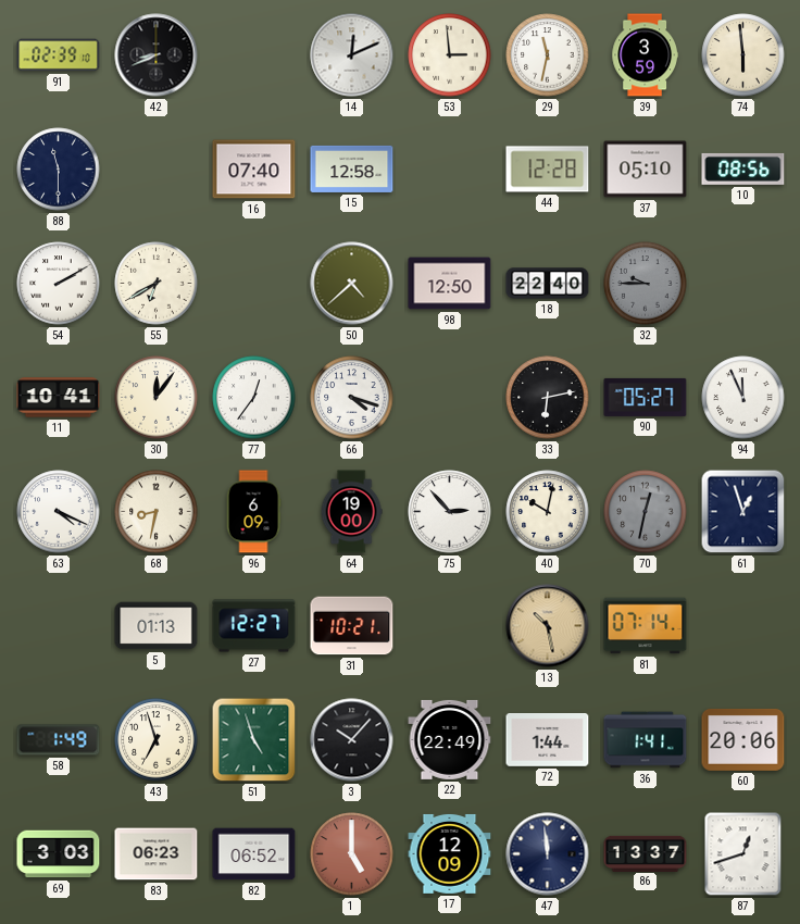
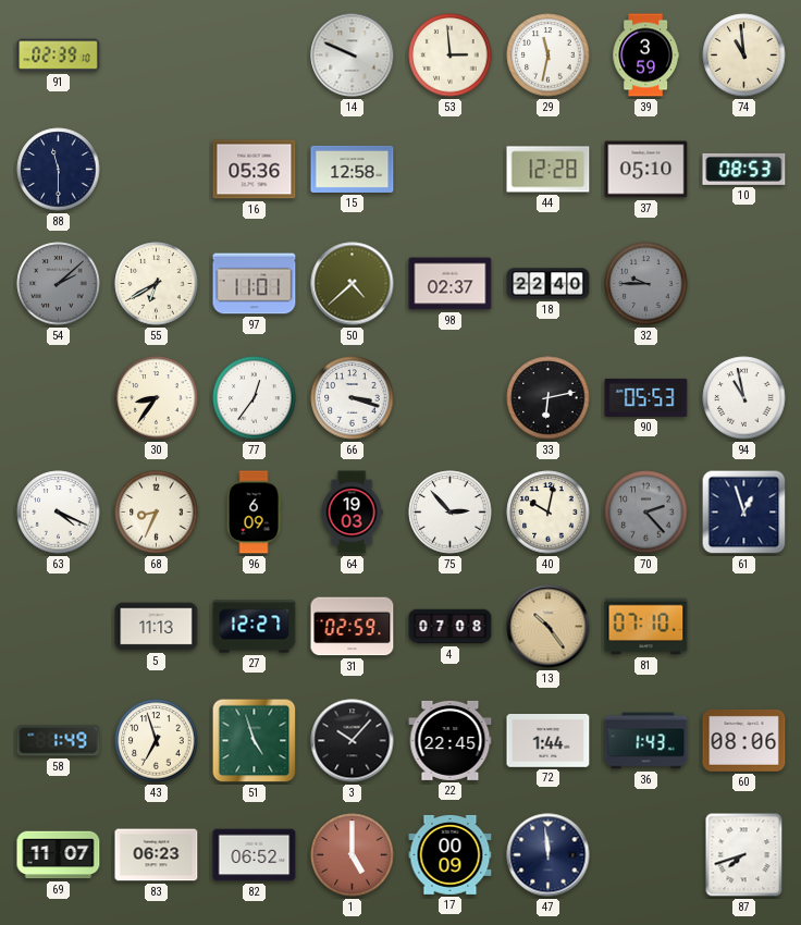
42: 8:41 -> none
14: 12:11 -> 9:49
74: 5:59 -> 10:59
16: 07:40 -> 05:36
10: 08:56 -> 08:53
54: 2:10 -> 2:08
54 dial: white -> grey
97: none -> 11:01
98: 12:50 -> 02:37
11: 10:41 -> none
30: 12:06 -> 8:36
66: 4:18 -> 3:18
90: 05:27 -> 05:53
94: 11:56 -> 10:58
68: 8:32 -> 8:34
64: 19:00 -> 19:03
70: 12:32 -> 2:23
5: 01:13 -> 11:13
31: 10:21 -> 02:59
4: none -> 07:08
13: 10:28 -> 10:24
81: 07:14 -> 07:10
22: 22:49 -> 22:45
36: 1:41 -> 1:43
60: 20:06 -> 08:06
69: 3:03 -> 11:07
17: 12:09 -> 00:09
86: 13:37 -> none
87: 12:42 -> 7:42
